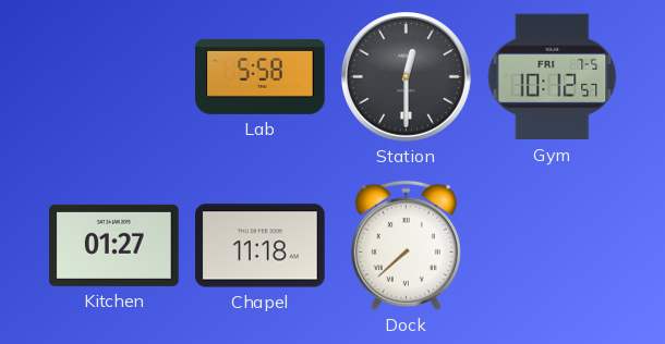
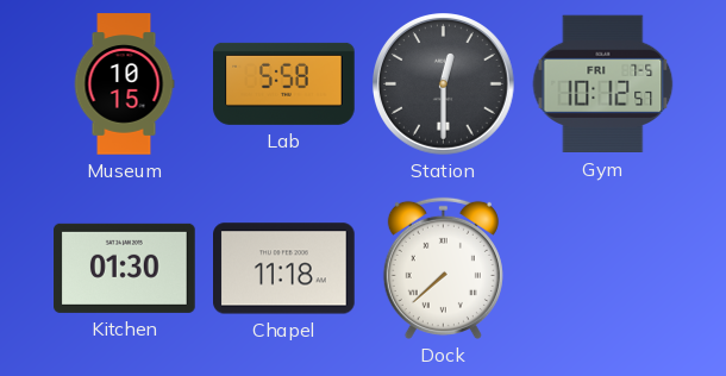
Museum: none -> 10:15
Kitchen: 01:27 -> 01:30
